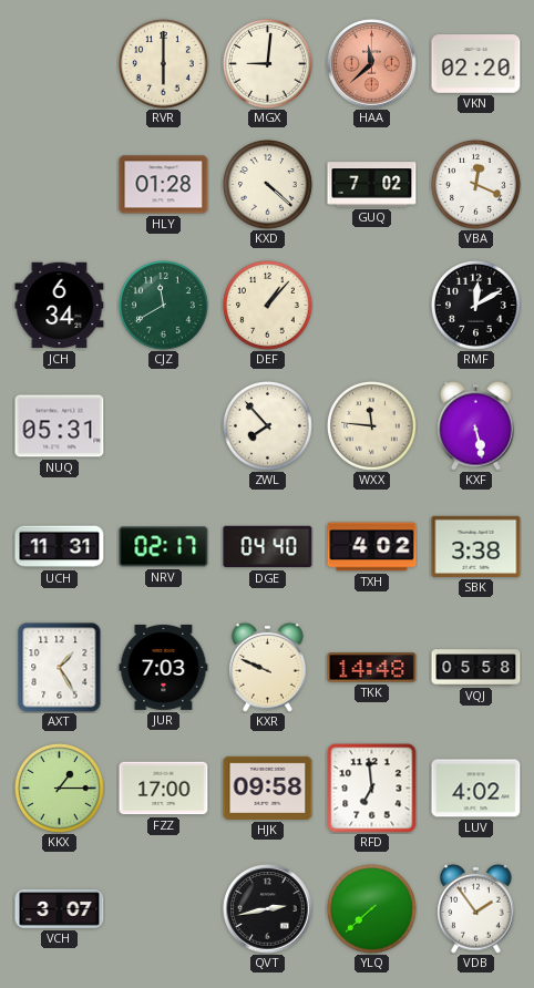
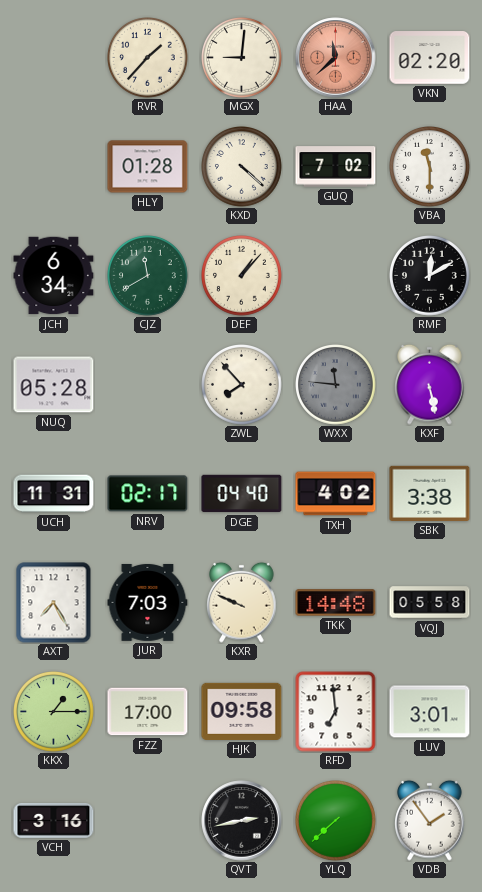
RVR: 6:00 -> 1:37
VBA: 12:19 -> 11:30
NUQ: 05:31 -> 05:28
WXX dial: cream -> grey
AXT: 1:25 -> 7:25
LUV: 4:02 -> 3:01
VCH: 3:07 -> 3:16
